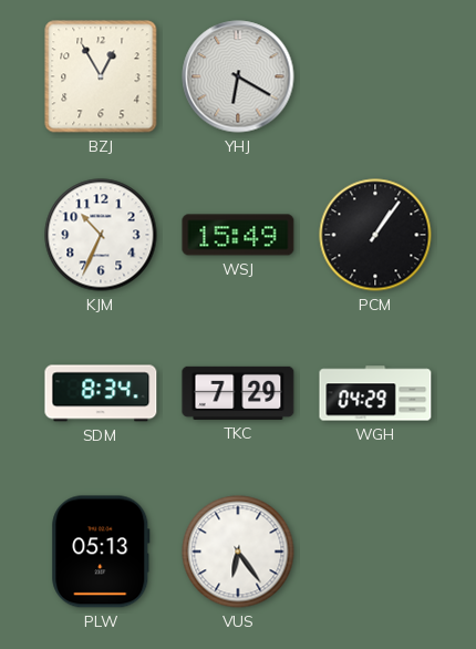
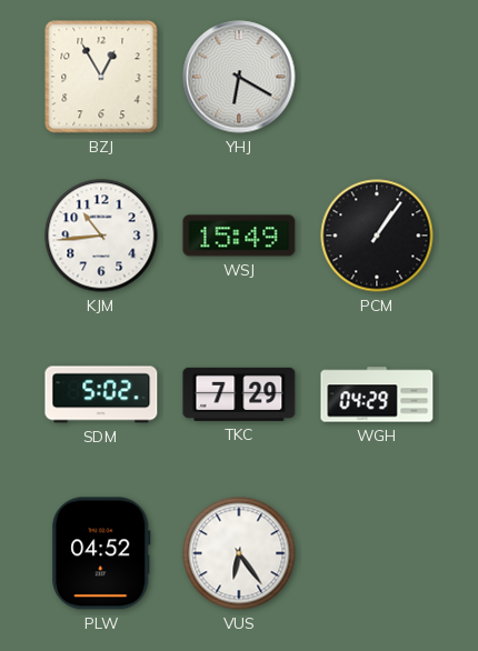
KJM: 10:34 -> 10:44
SDM: 8:34 -> 5:02
PLW: 05:13 -> 04:52
